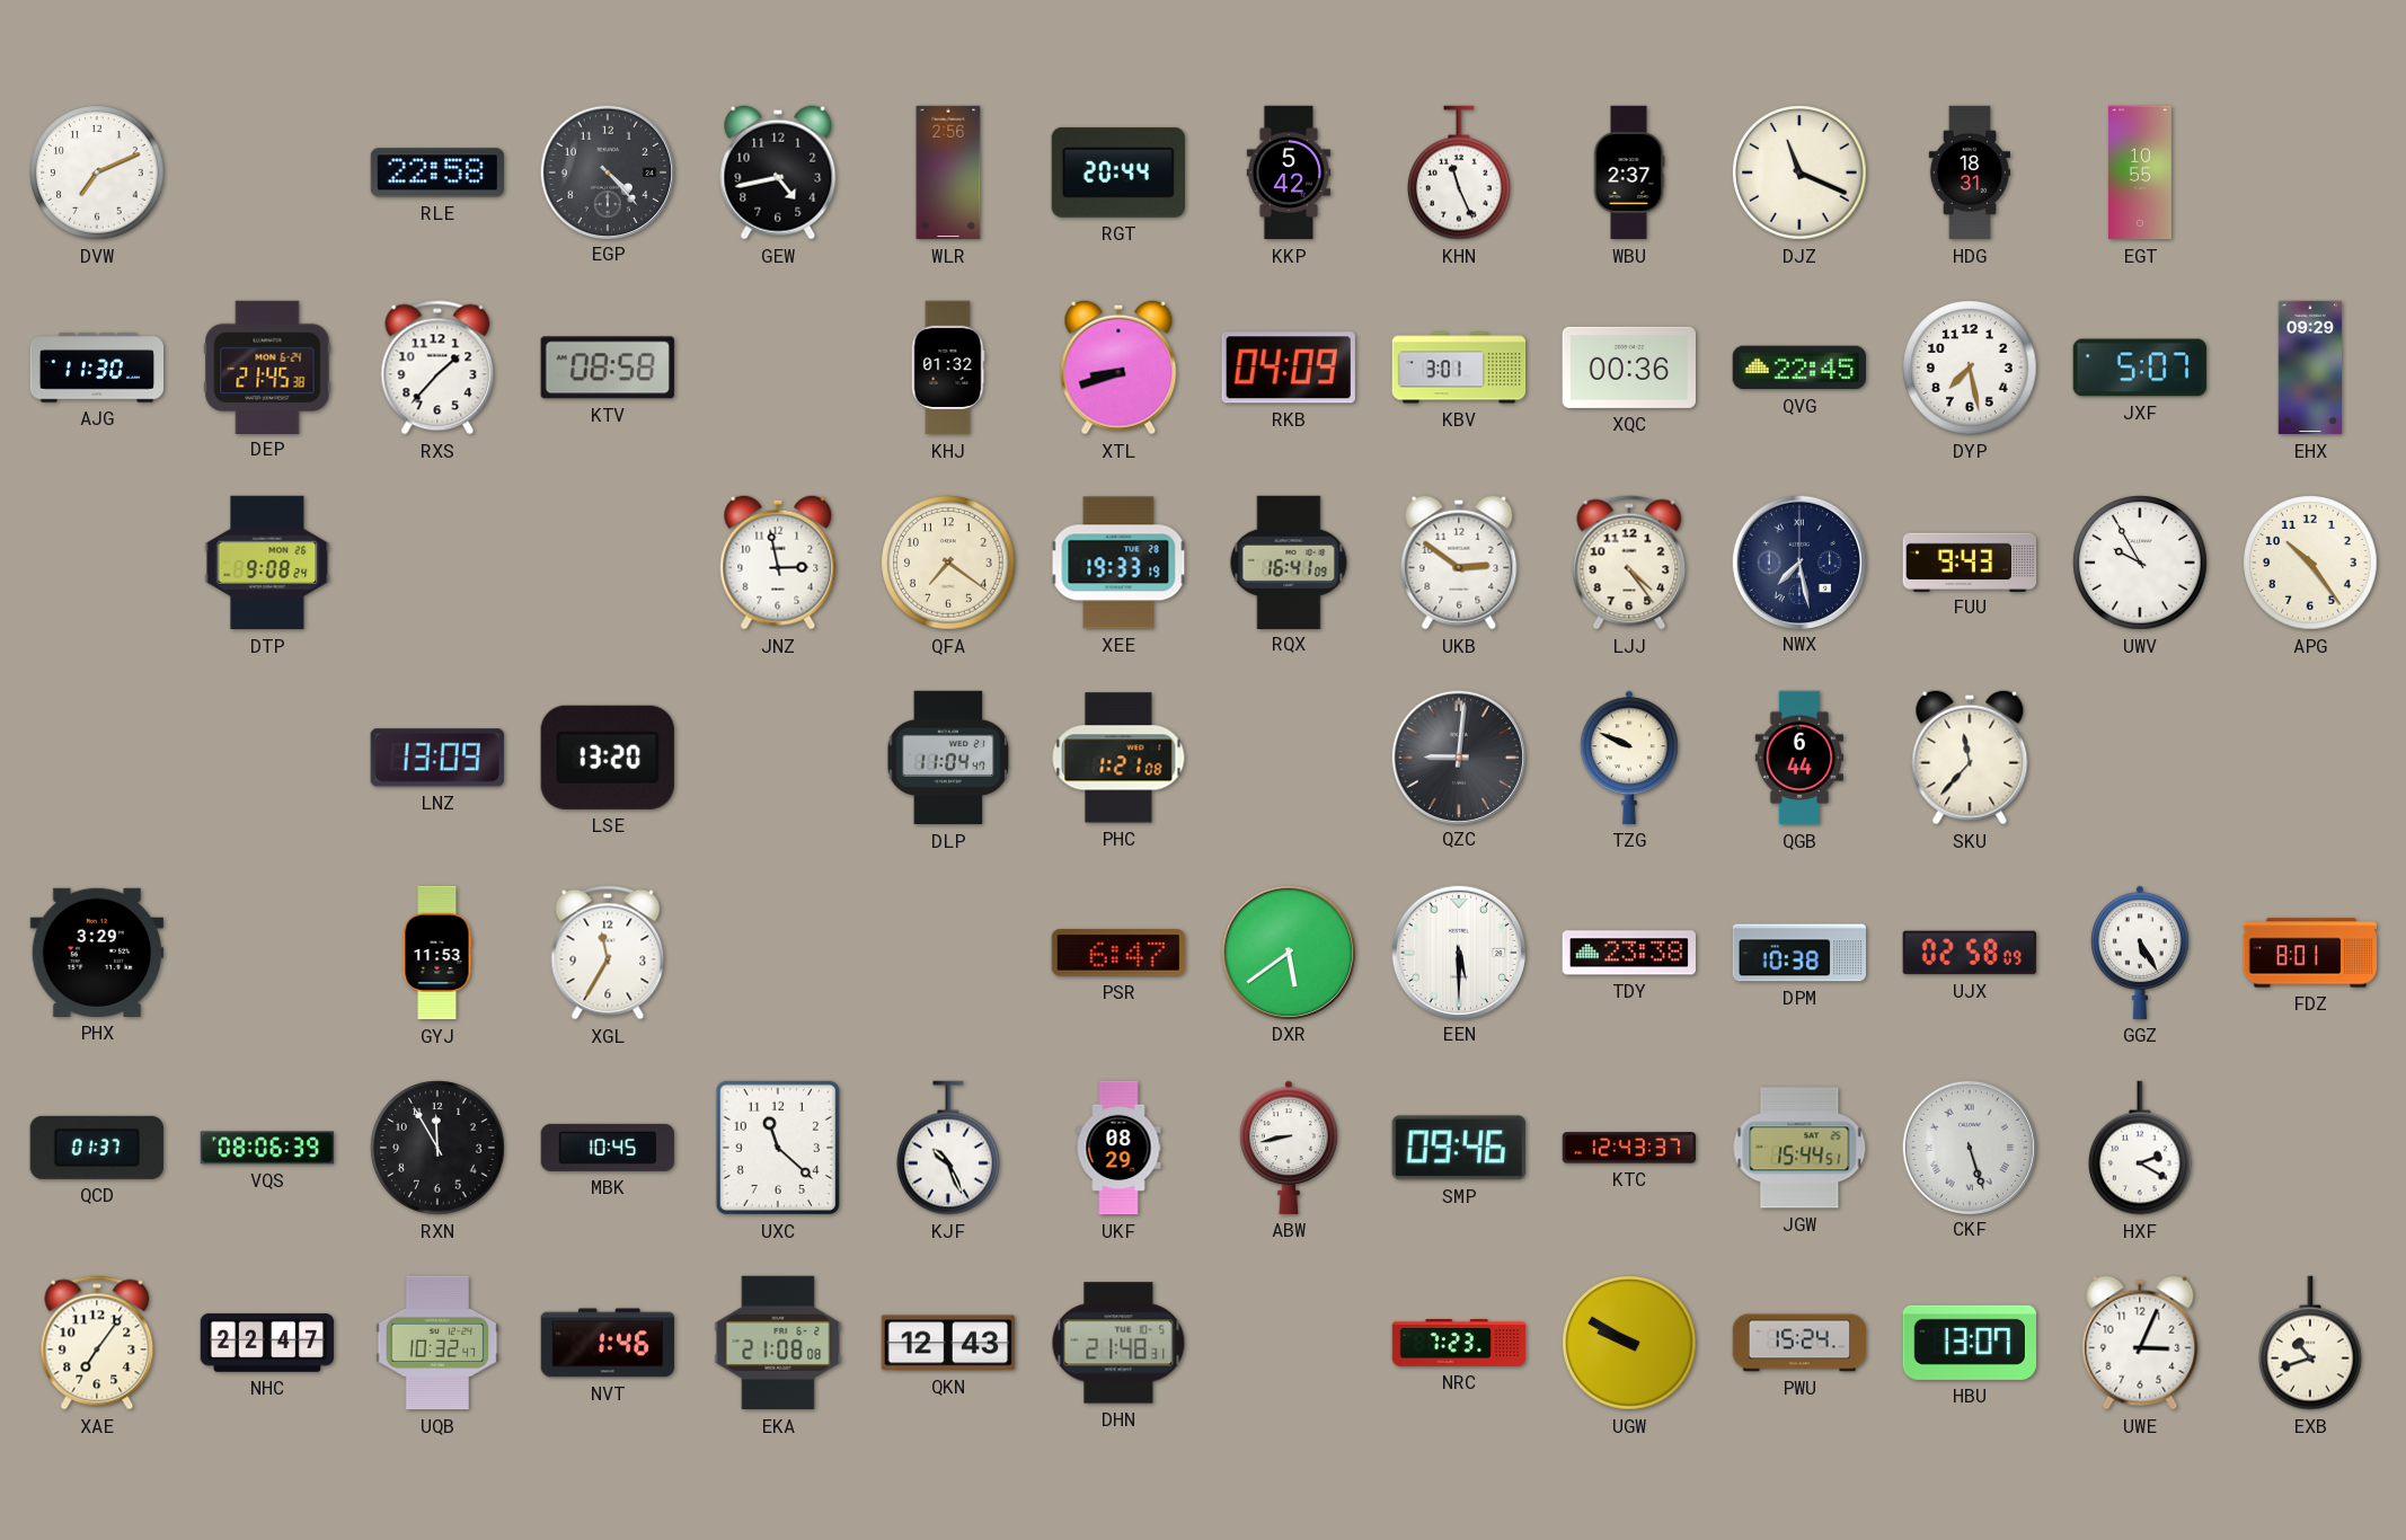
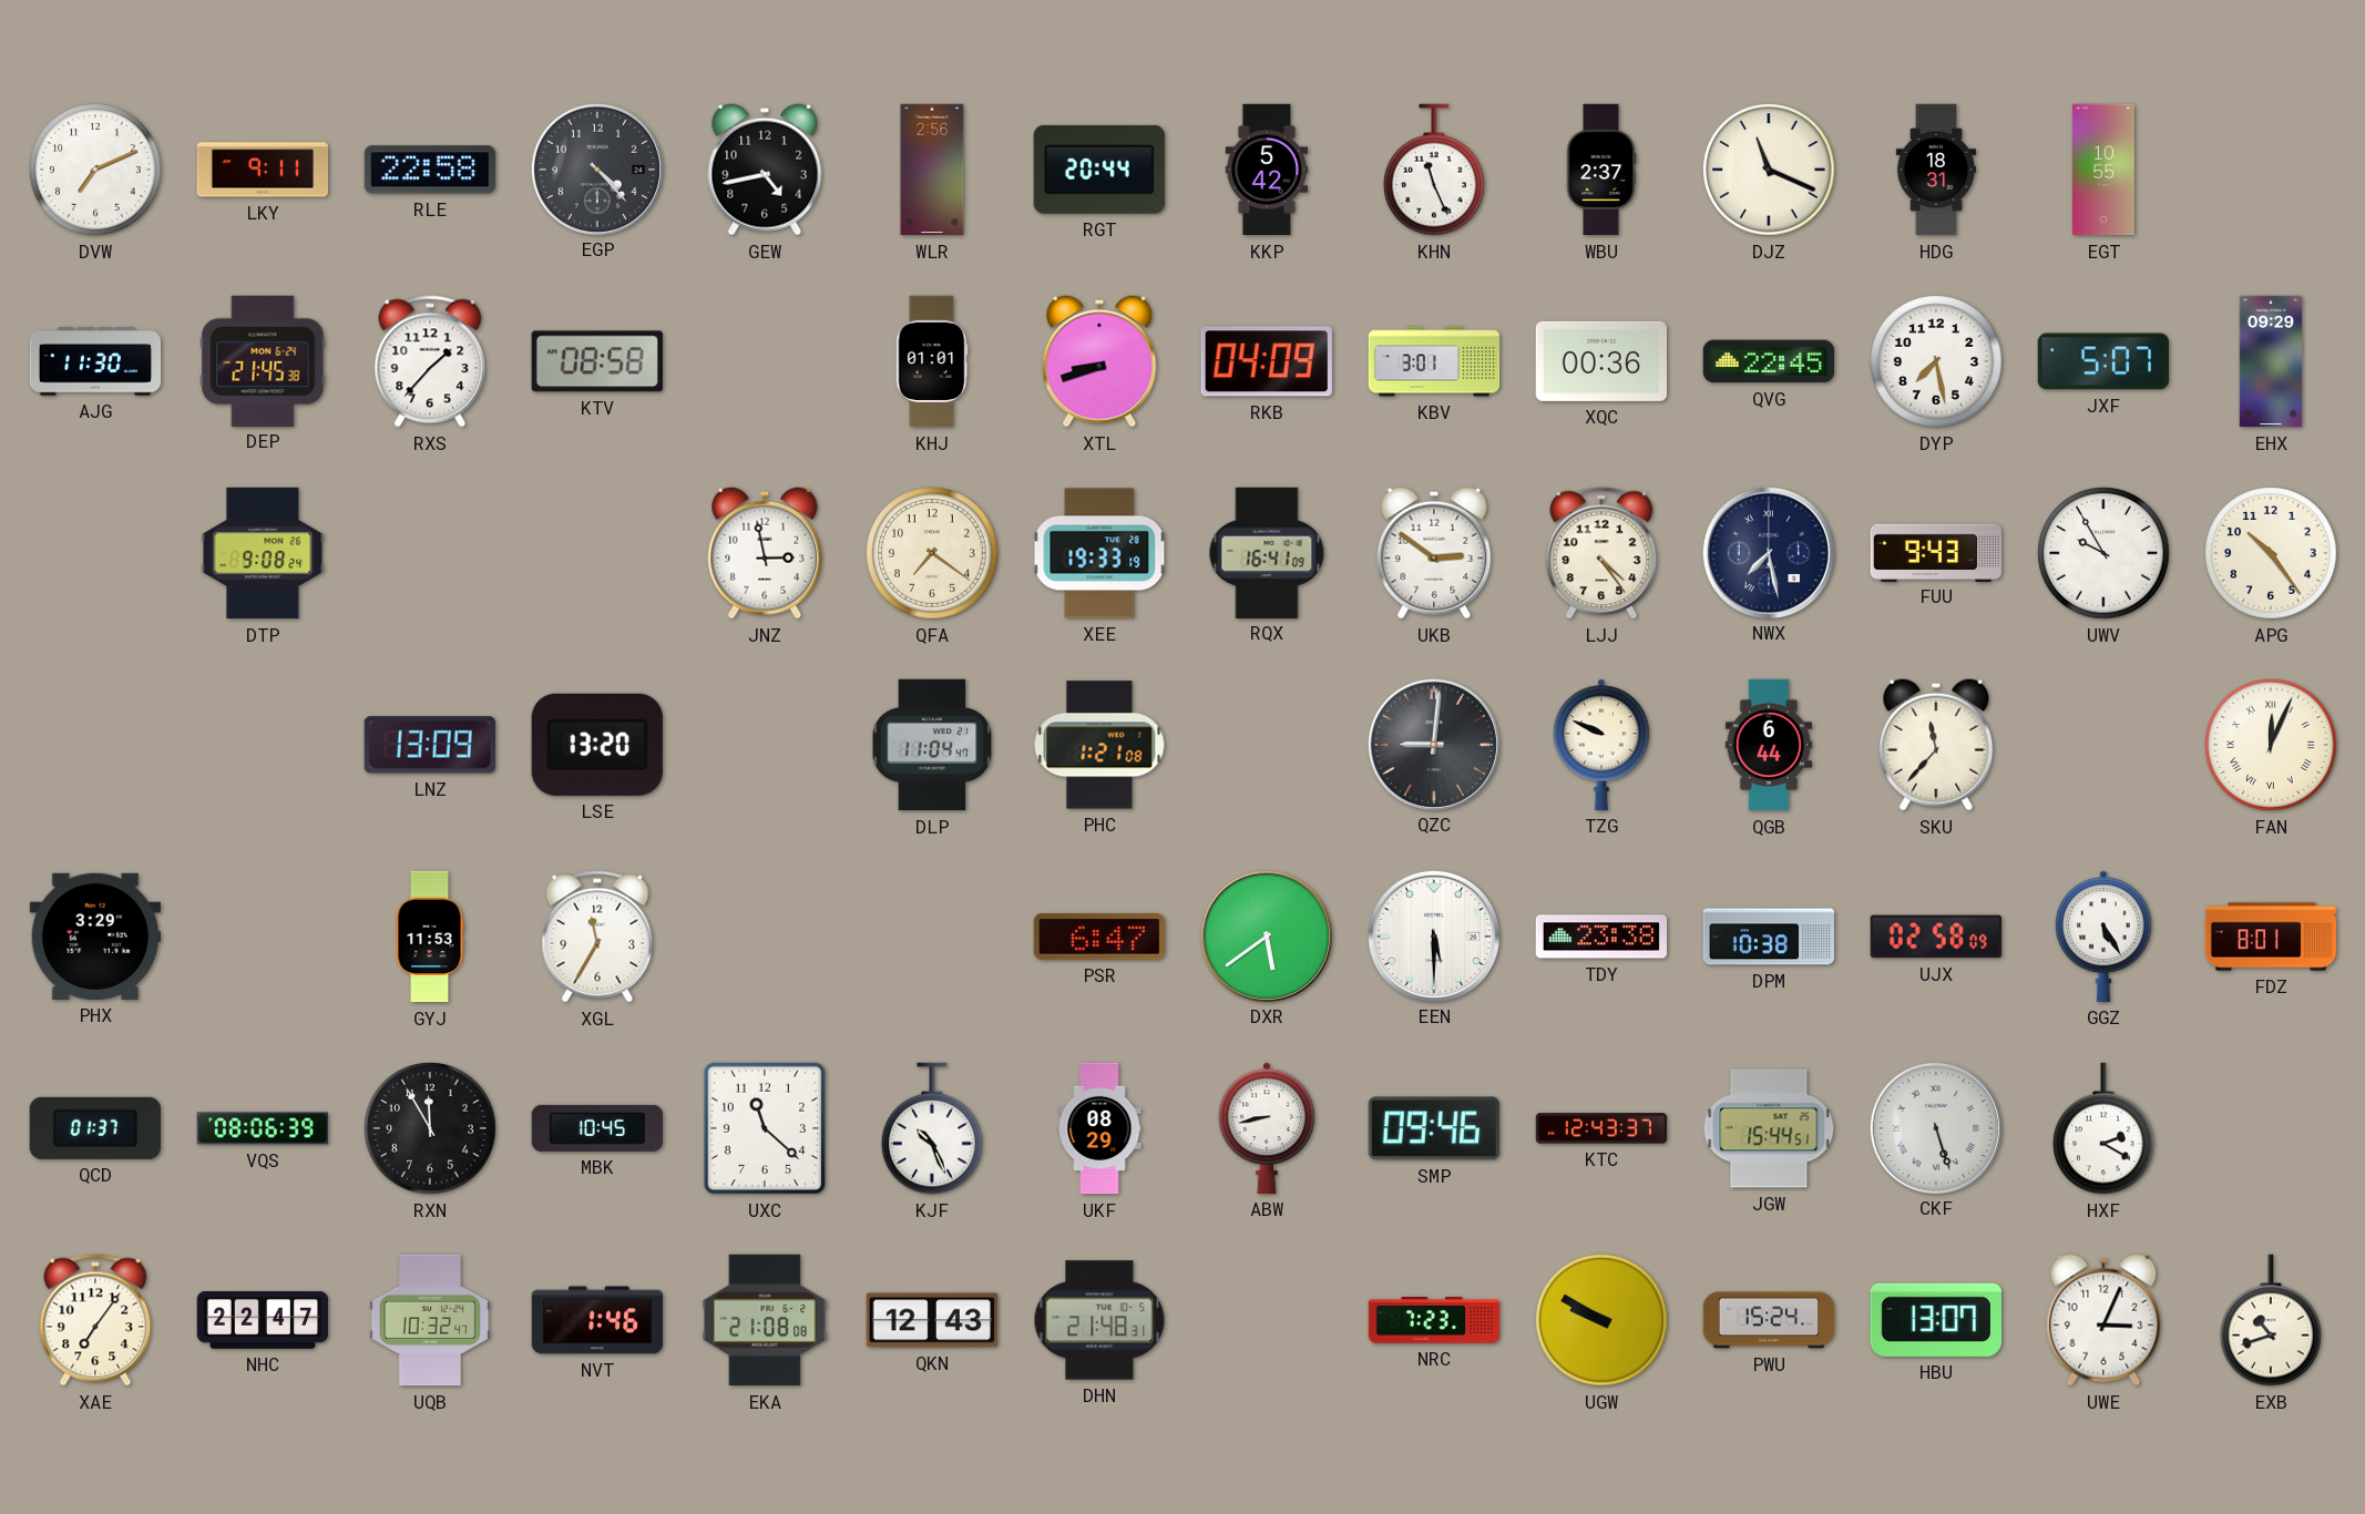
LKY: none -> 9:11
KHJ: 01:32 -> 01:01
FAN: none -> 12:04
